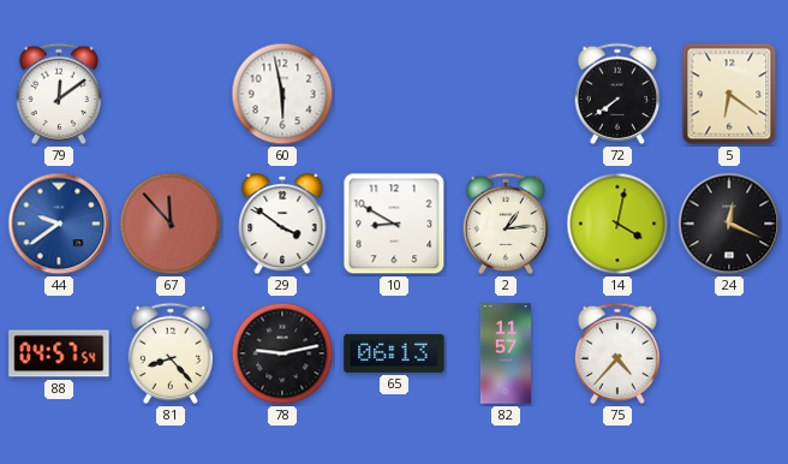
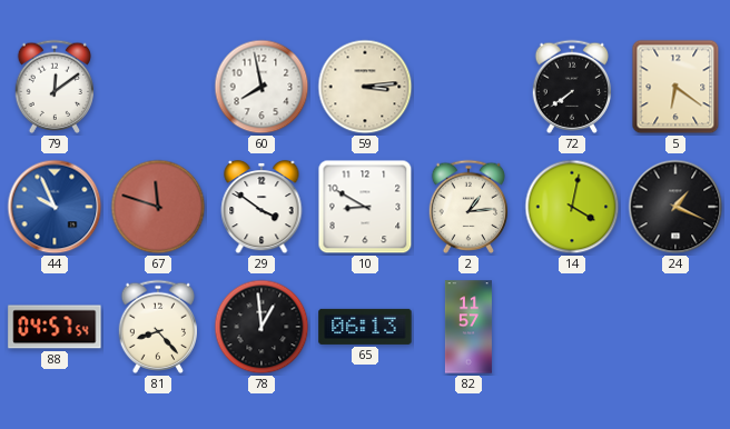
60: 5:58 -> 7:58
59: none -> 3:14
44: 9:39 -> 9:56
67: 11:53 -> 11:48
24: 12:19 -> 1:19
78: 9:13 -> 12:59
75: 4:37 -> none
